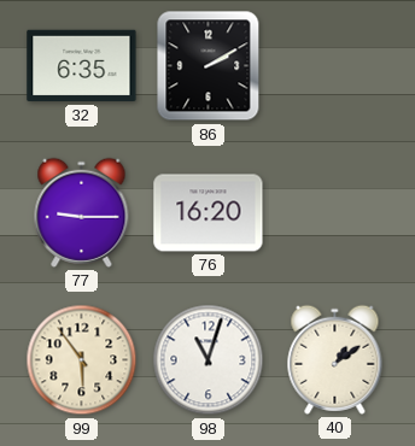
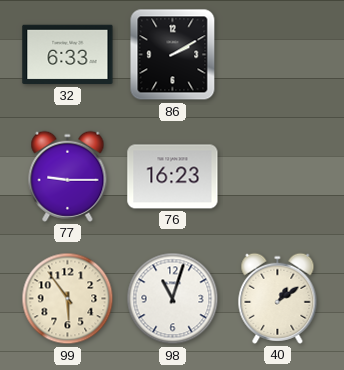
32: 6:35 -> 6:33
76: 16:20 -> 16:23
